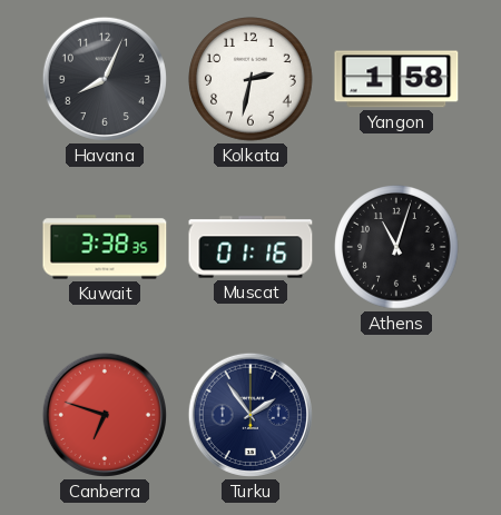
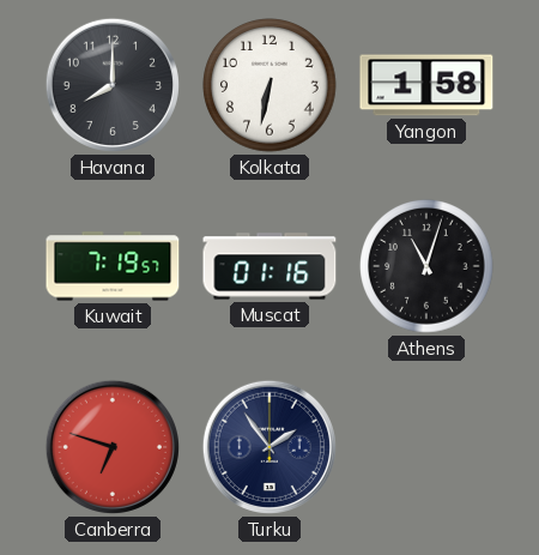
Havana: 8:04 -> 8:00
Kolkata: 2:32 -> 6:32
Kuwait: 3:38 -> 7:19
